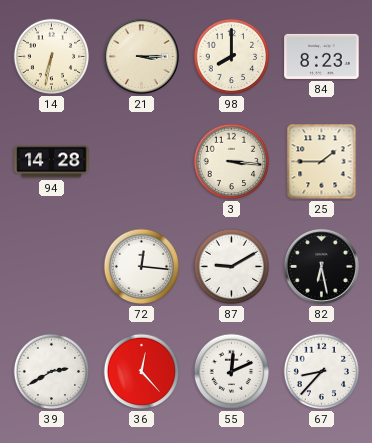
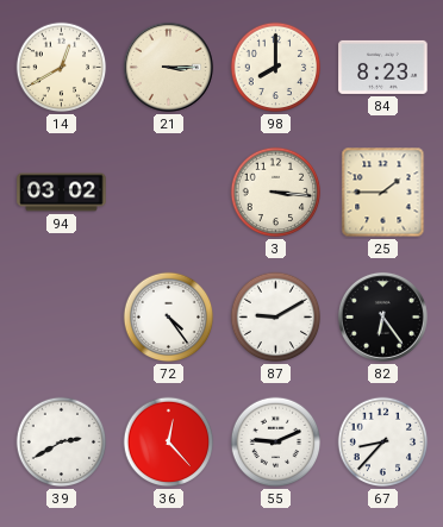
14: 6:32 -> 12:40
94: 14:28 -> 03:02
72: 12:16 -> 4:24
82: 6:28 -> 6:24
55: 12:11 -> 9:11
